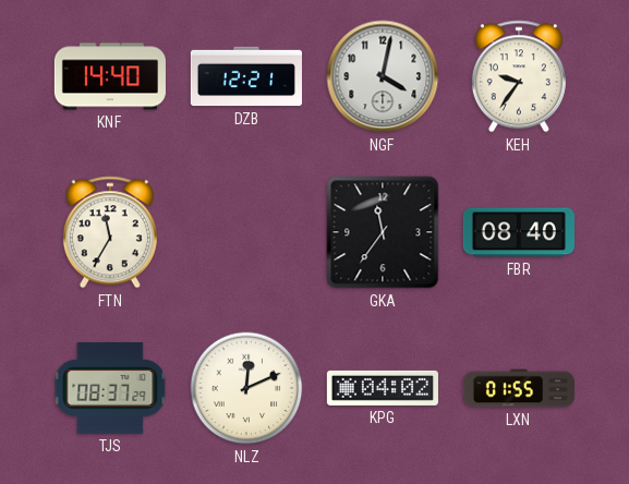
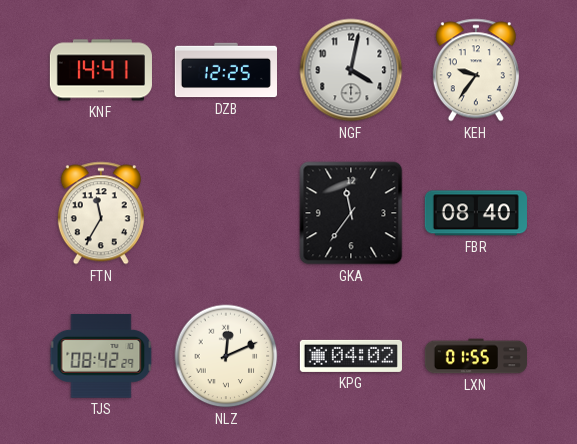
KNF: 14:40 -> 14:41
DZB: 12:21 -> 12:25
TJS: 08:37 -> 08:42
